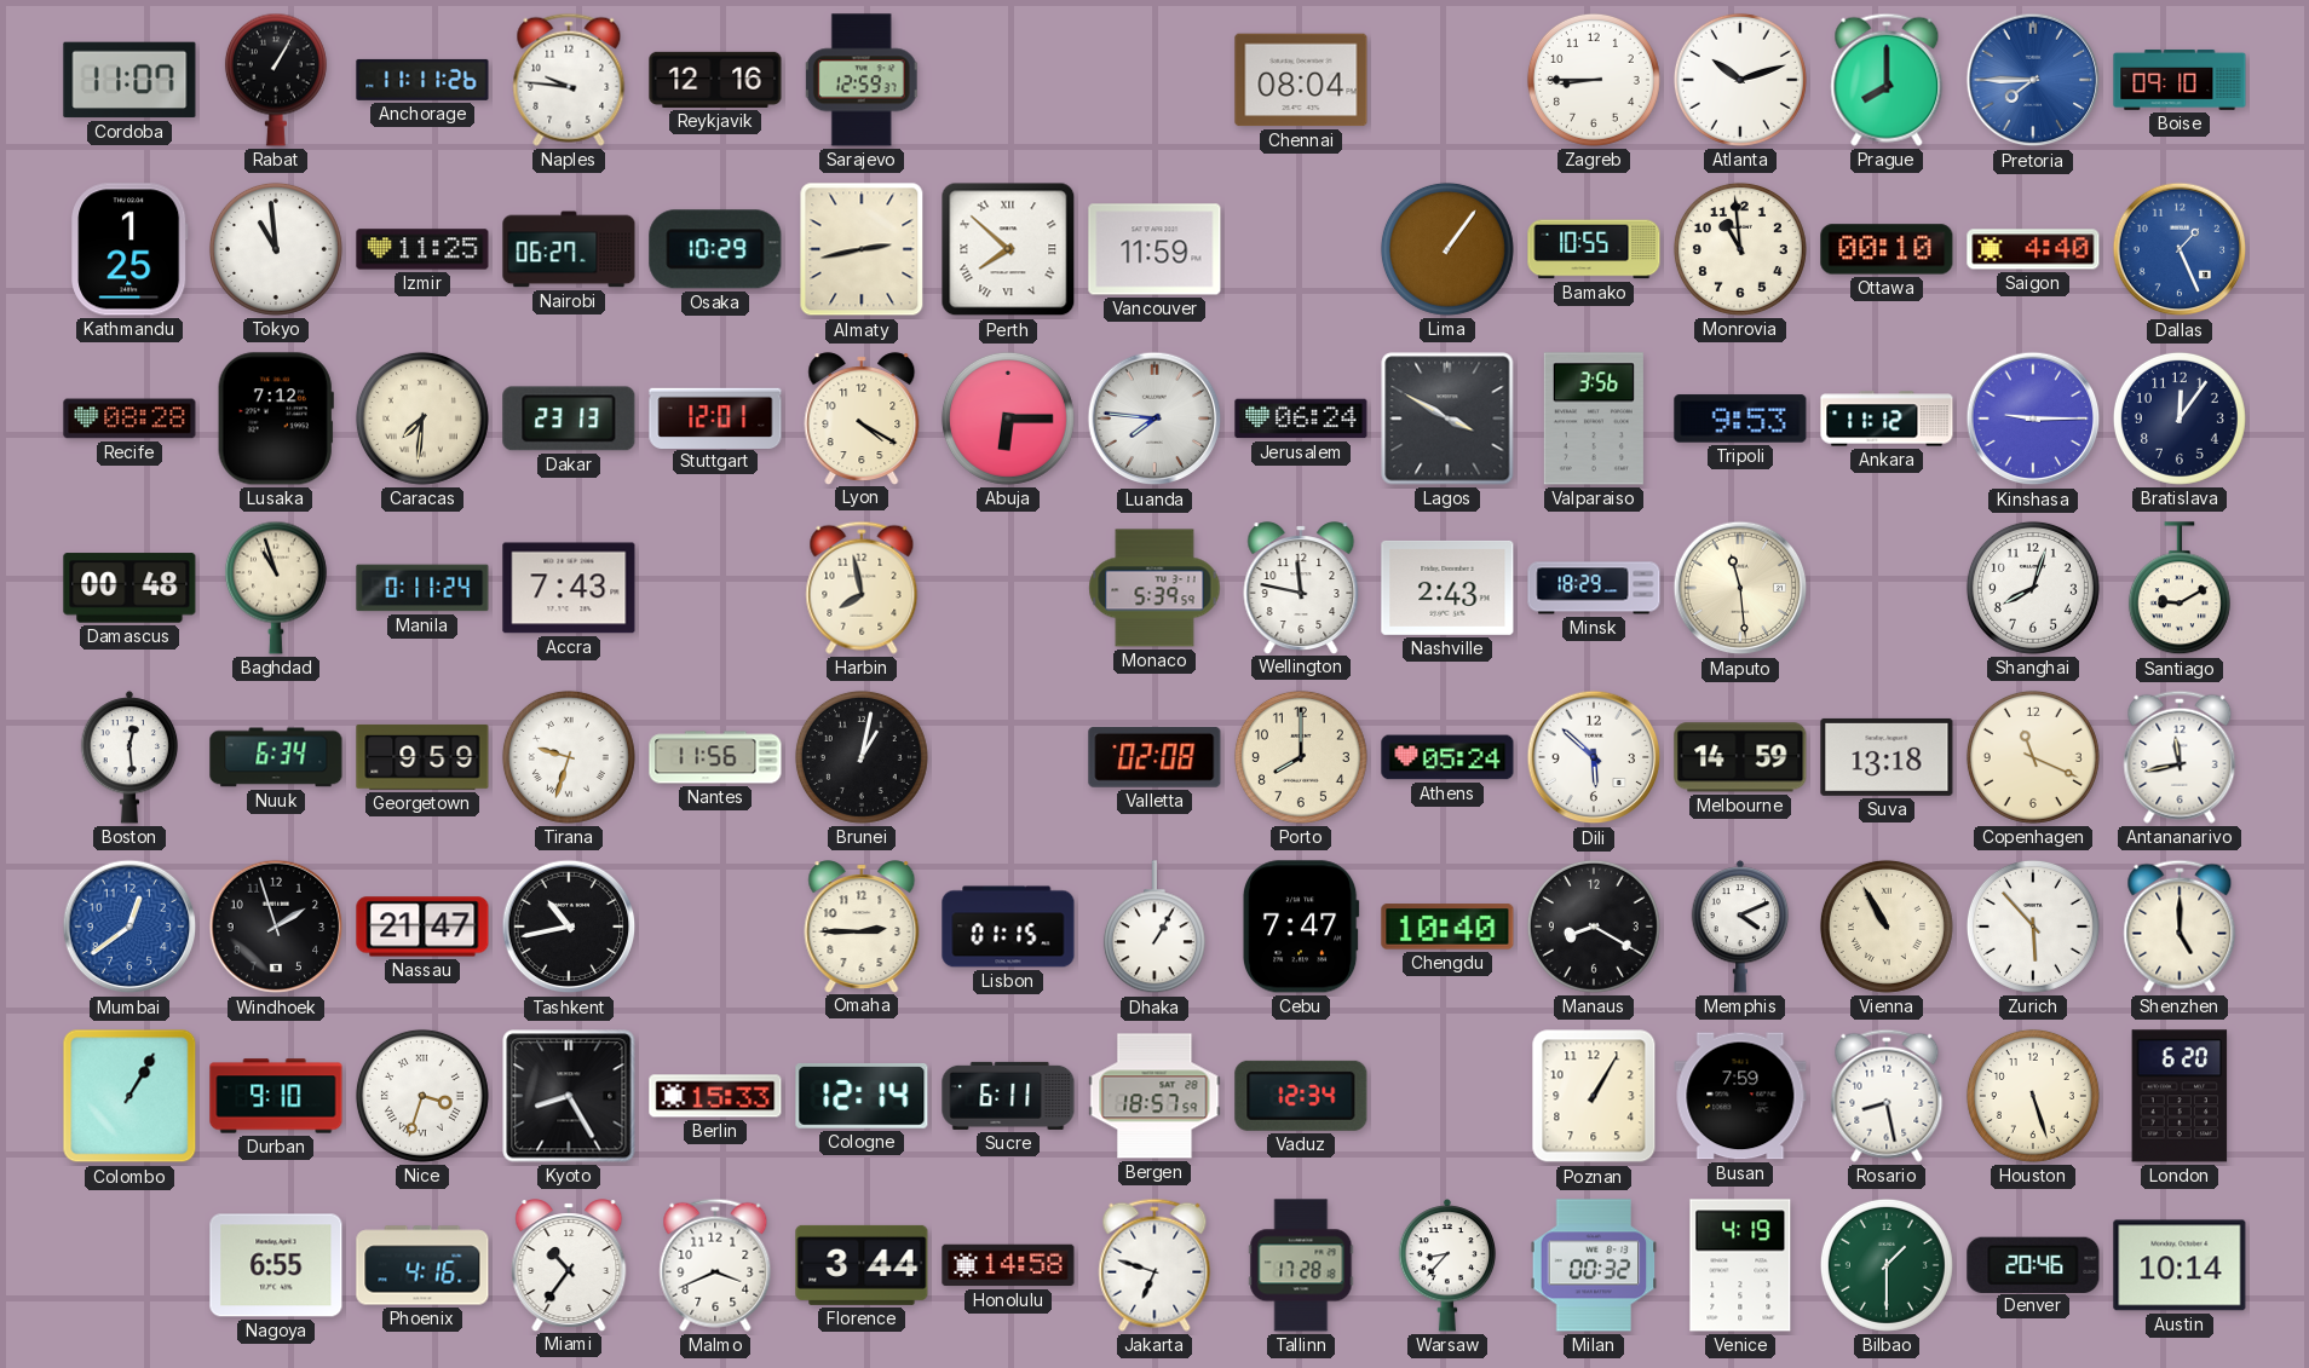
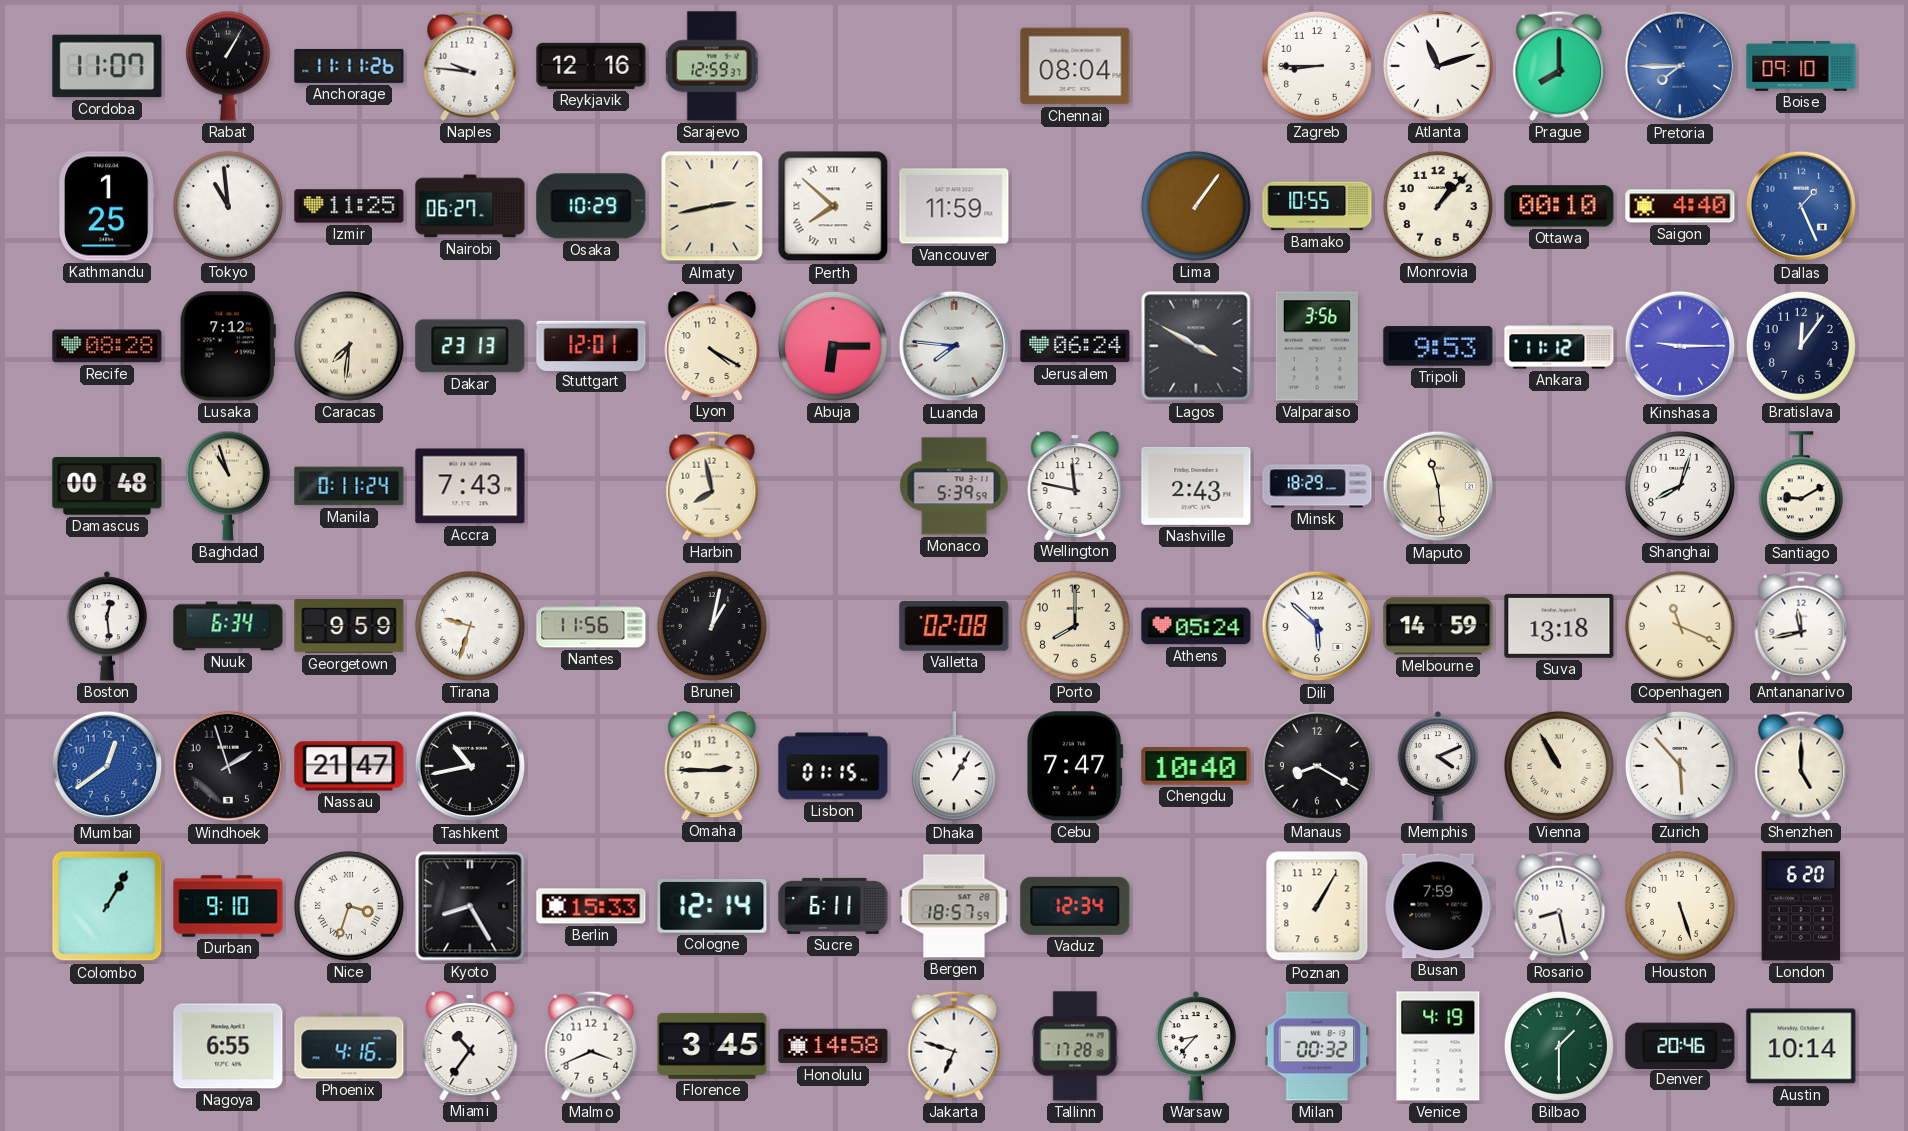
Atlanta: 10:12 -> 11:12
Monrovia: 10:59 -> 1:07
Florence: 3:44 -> 3:45
